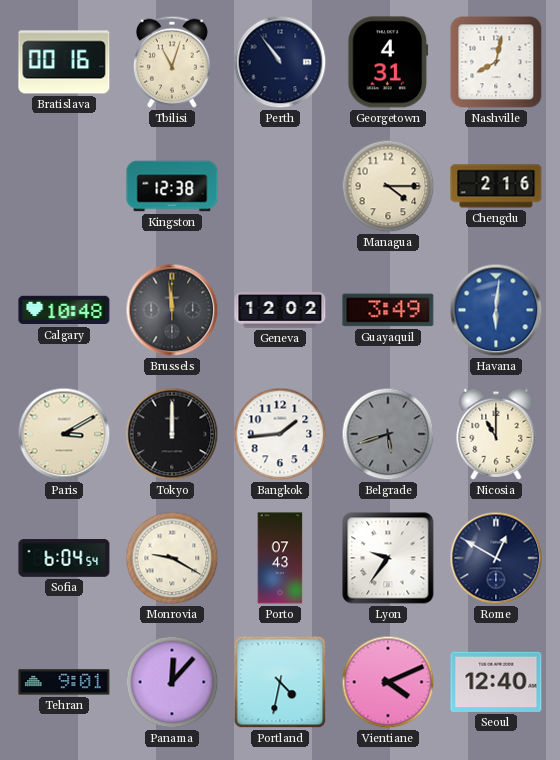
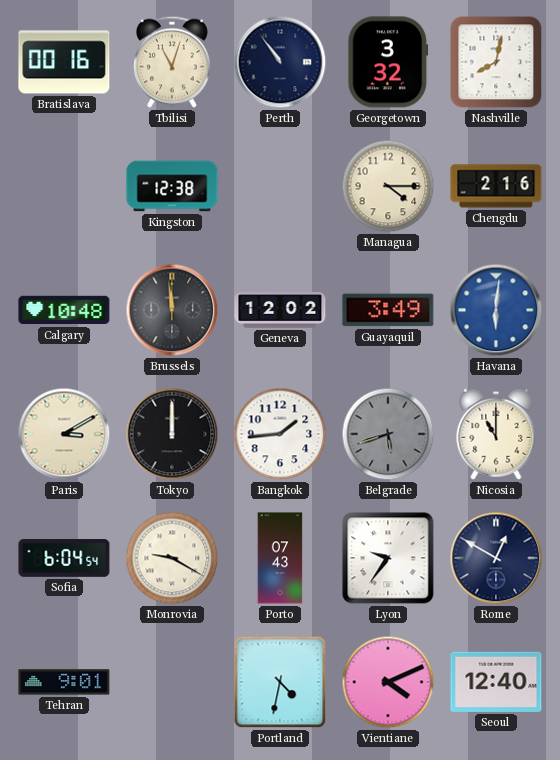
Georgetown: 4:31 -> 3:32
Panama: 12:07 -> none
